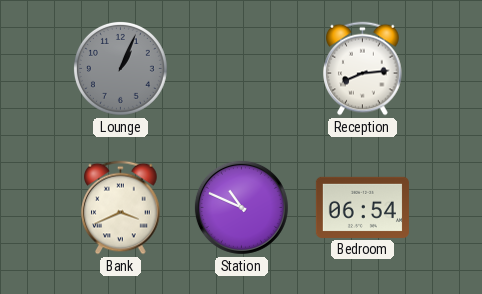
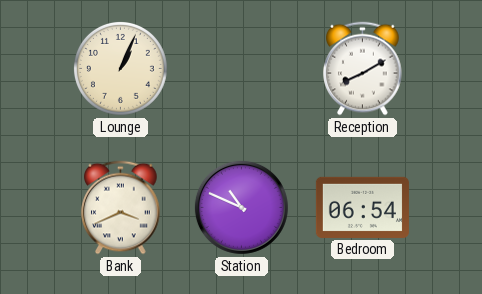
Lounge dial: grey -> cream
Reception: 8:14 -> 8:10
